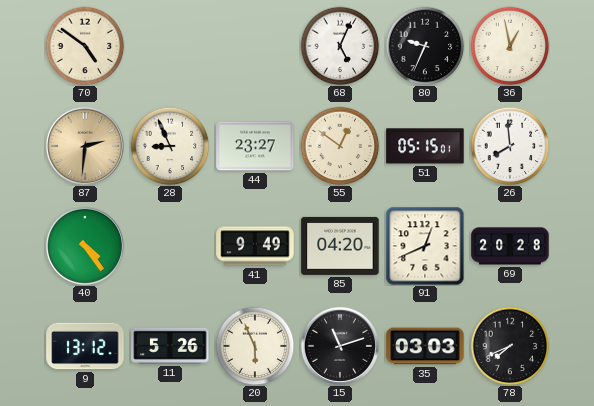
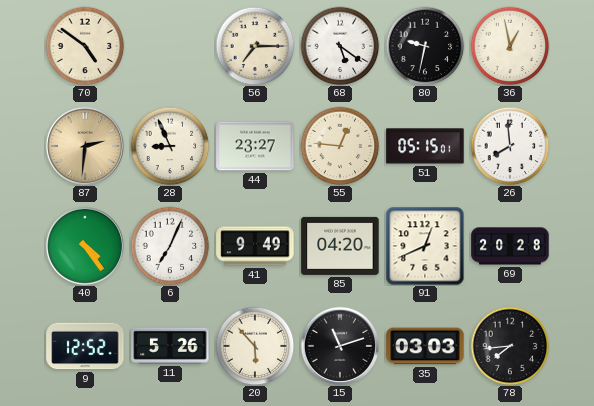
56: none -> 7:15
68: 5:04 -> 5:21
80: 9:34 -> 9:32
55: 12:51 -> 12:46
6: none -> 7:04
9: 13:12 -> 12:52
20: 5:56 -> 5:53
78: 7:41 -> 7:44
